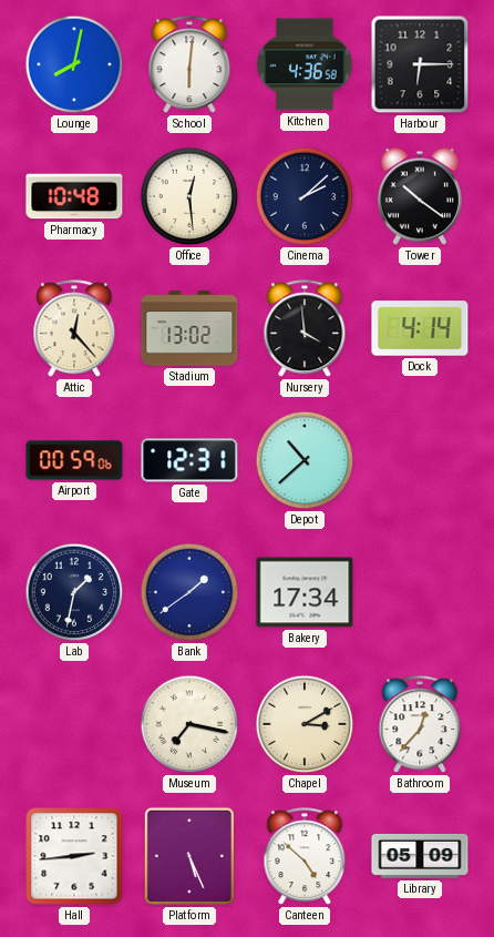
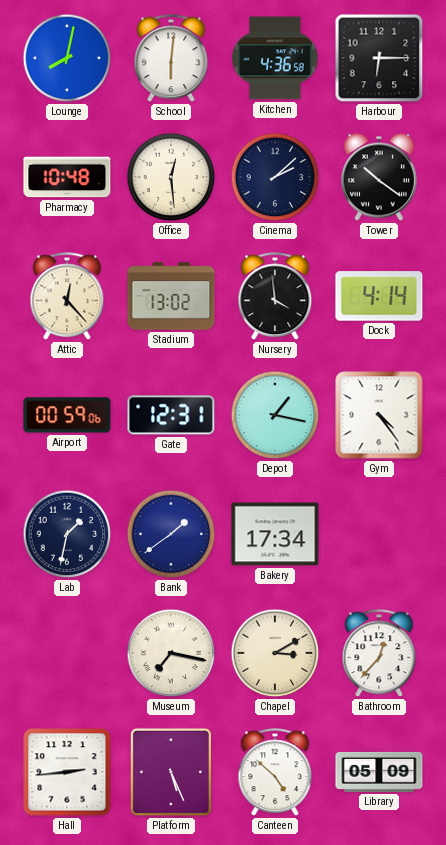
Depot: 10:38 -> 1:17
Gym: none -> 4:24
